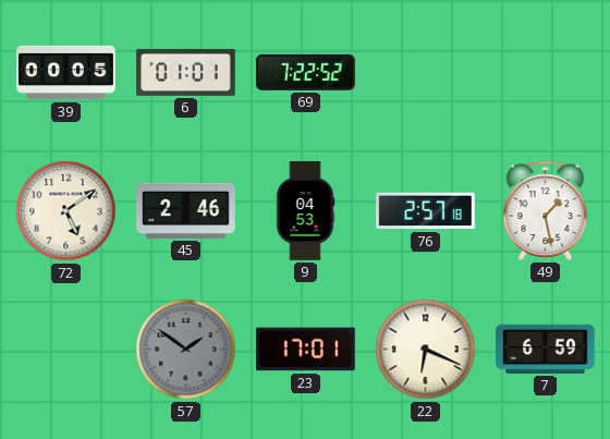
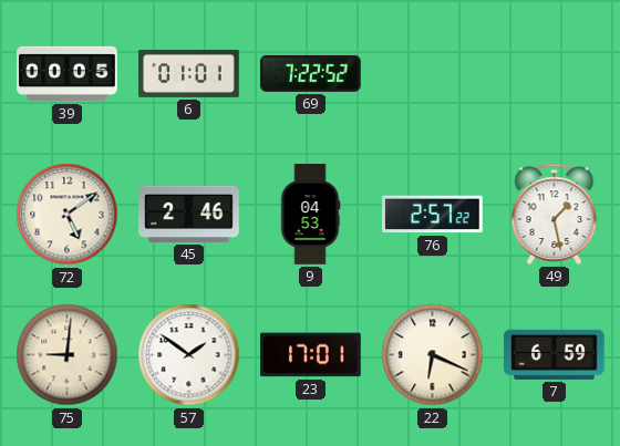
76: 2:57:18 -> 2:57:22
75: none -> 9:01
57 dial: grey -> white
